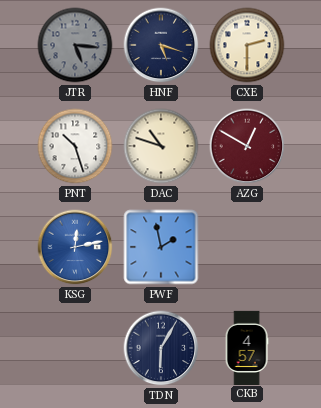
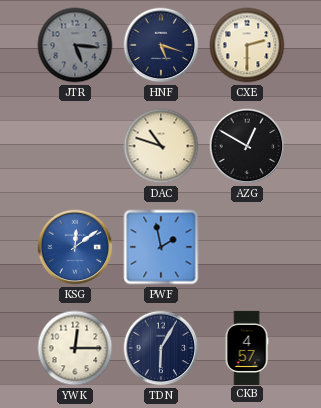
PNT: 10:27 -> none
AZG dial: burgundy -> black
KSG: 12:13 -> 12:09
YWK: none -> 12:15
